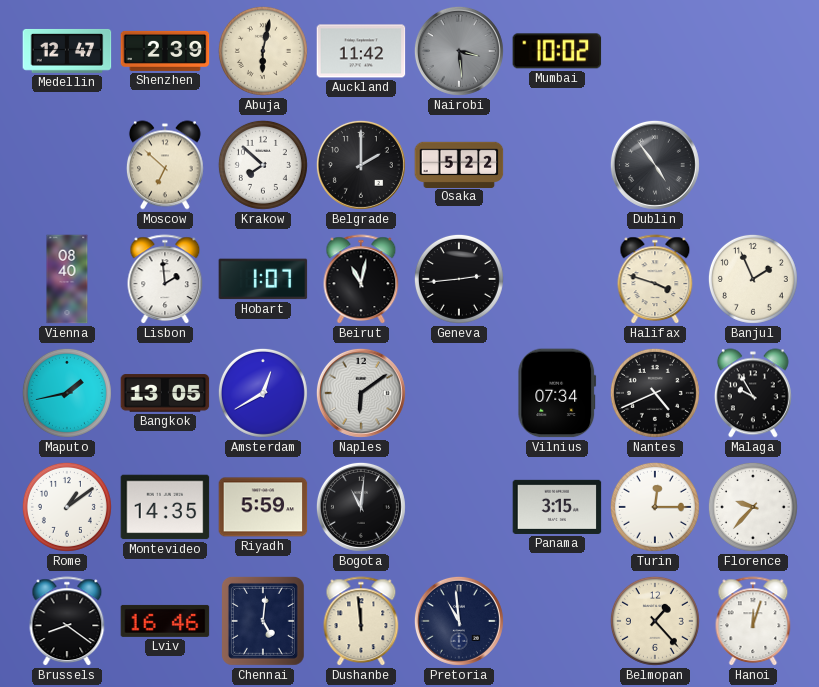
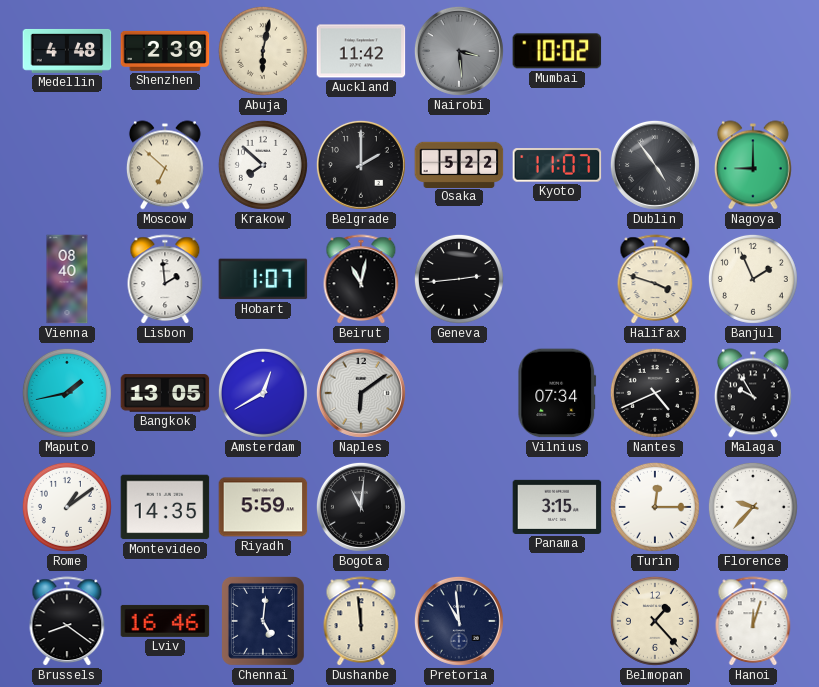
Medellin: 12:47 -> 4:48
Kyoto: none -> 11:07
Nagoya: none -> 9:00
